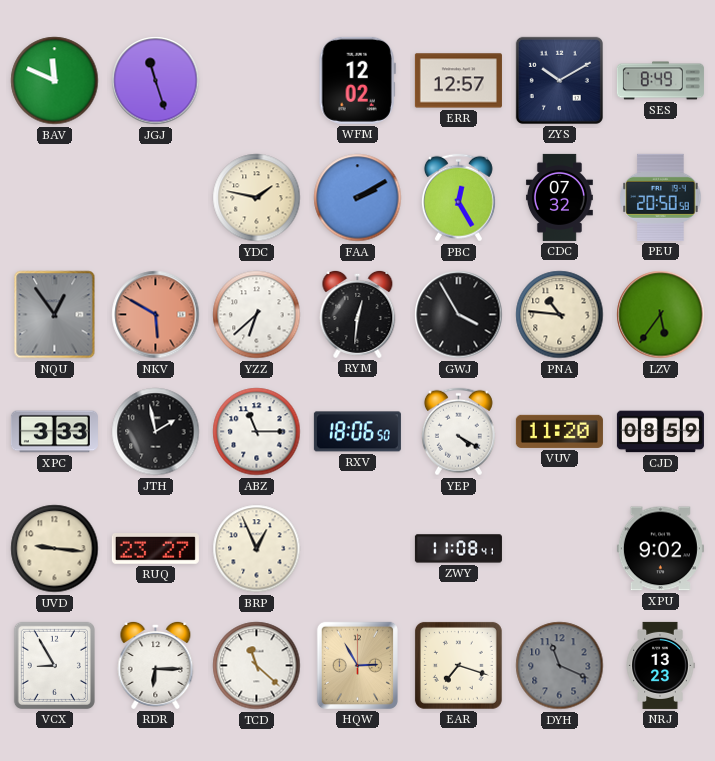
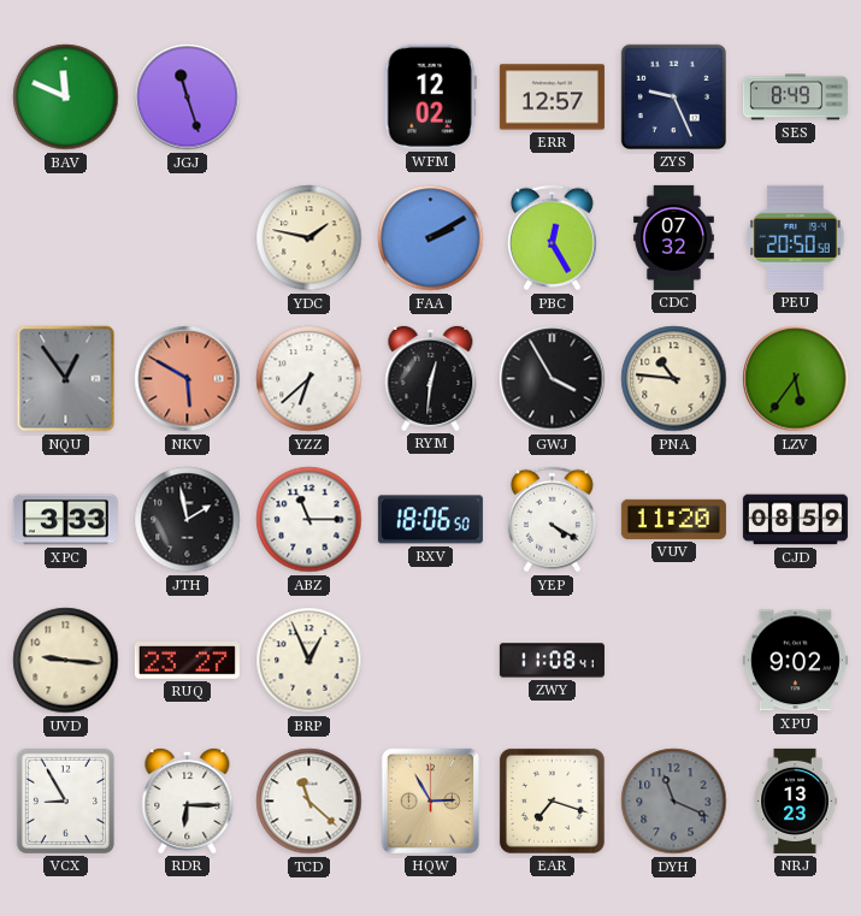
ZYS: 10:10 -> 9:26
